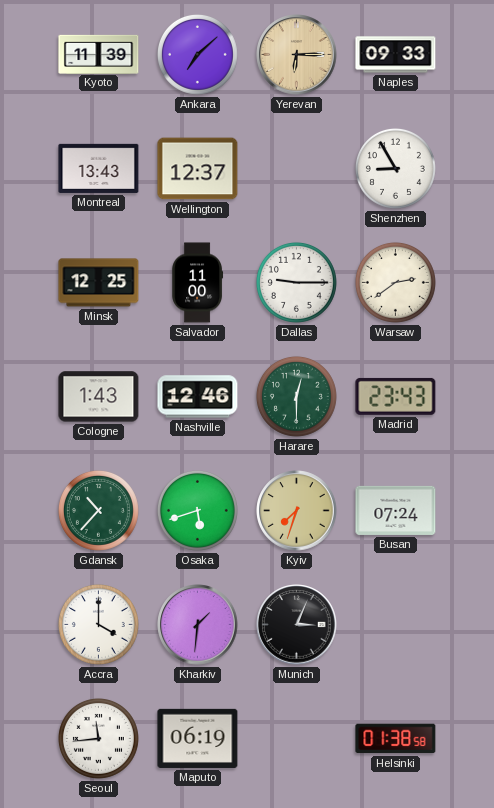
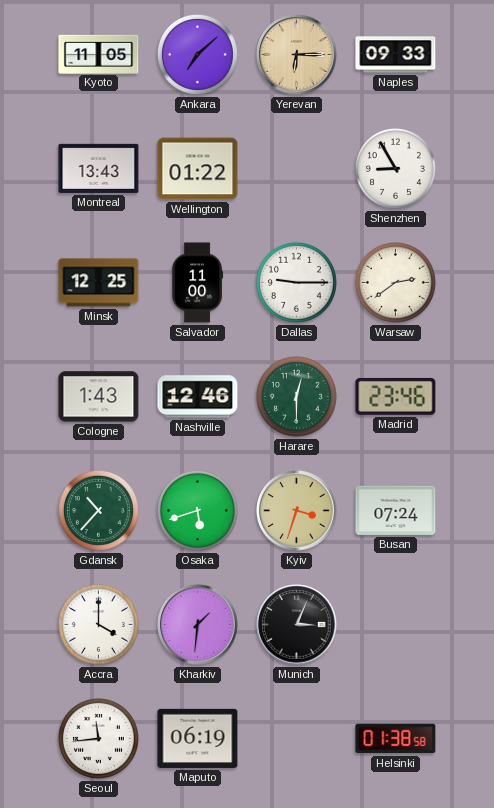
Kyoto: 11:39 -> 11:05
Wellington: 12:37 -> 01:22
Madrid: 23:43 -> 23:46
Kyiv: 7:33 -> 3:33
